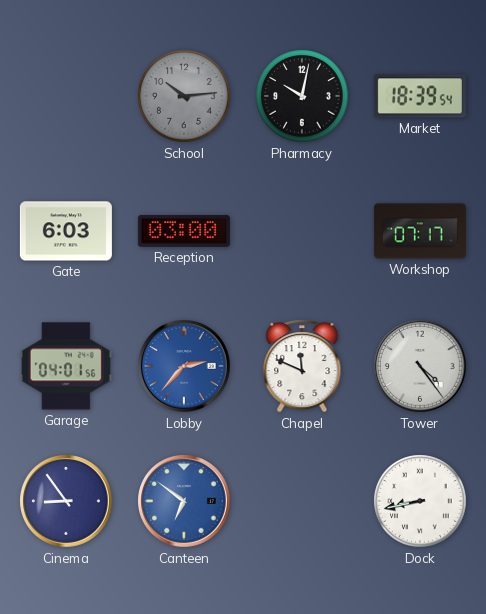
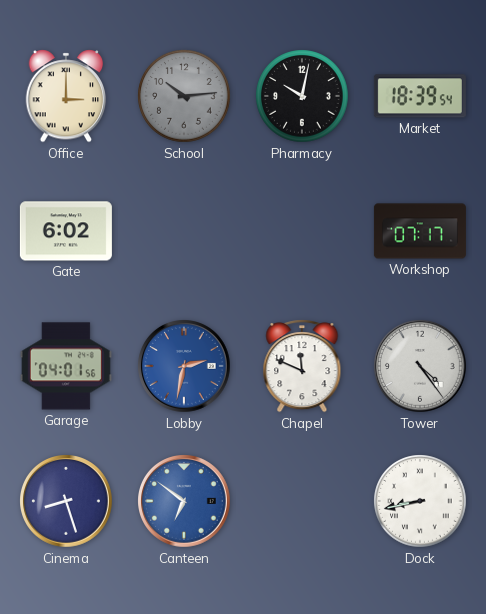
Office: none -> 3:00
Gate: 6:03 -> 6:02
Reception: 03:00 -> none
Lobby: 2:37 -> 2:32
Cinema: 8:54 -> 8:27
